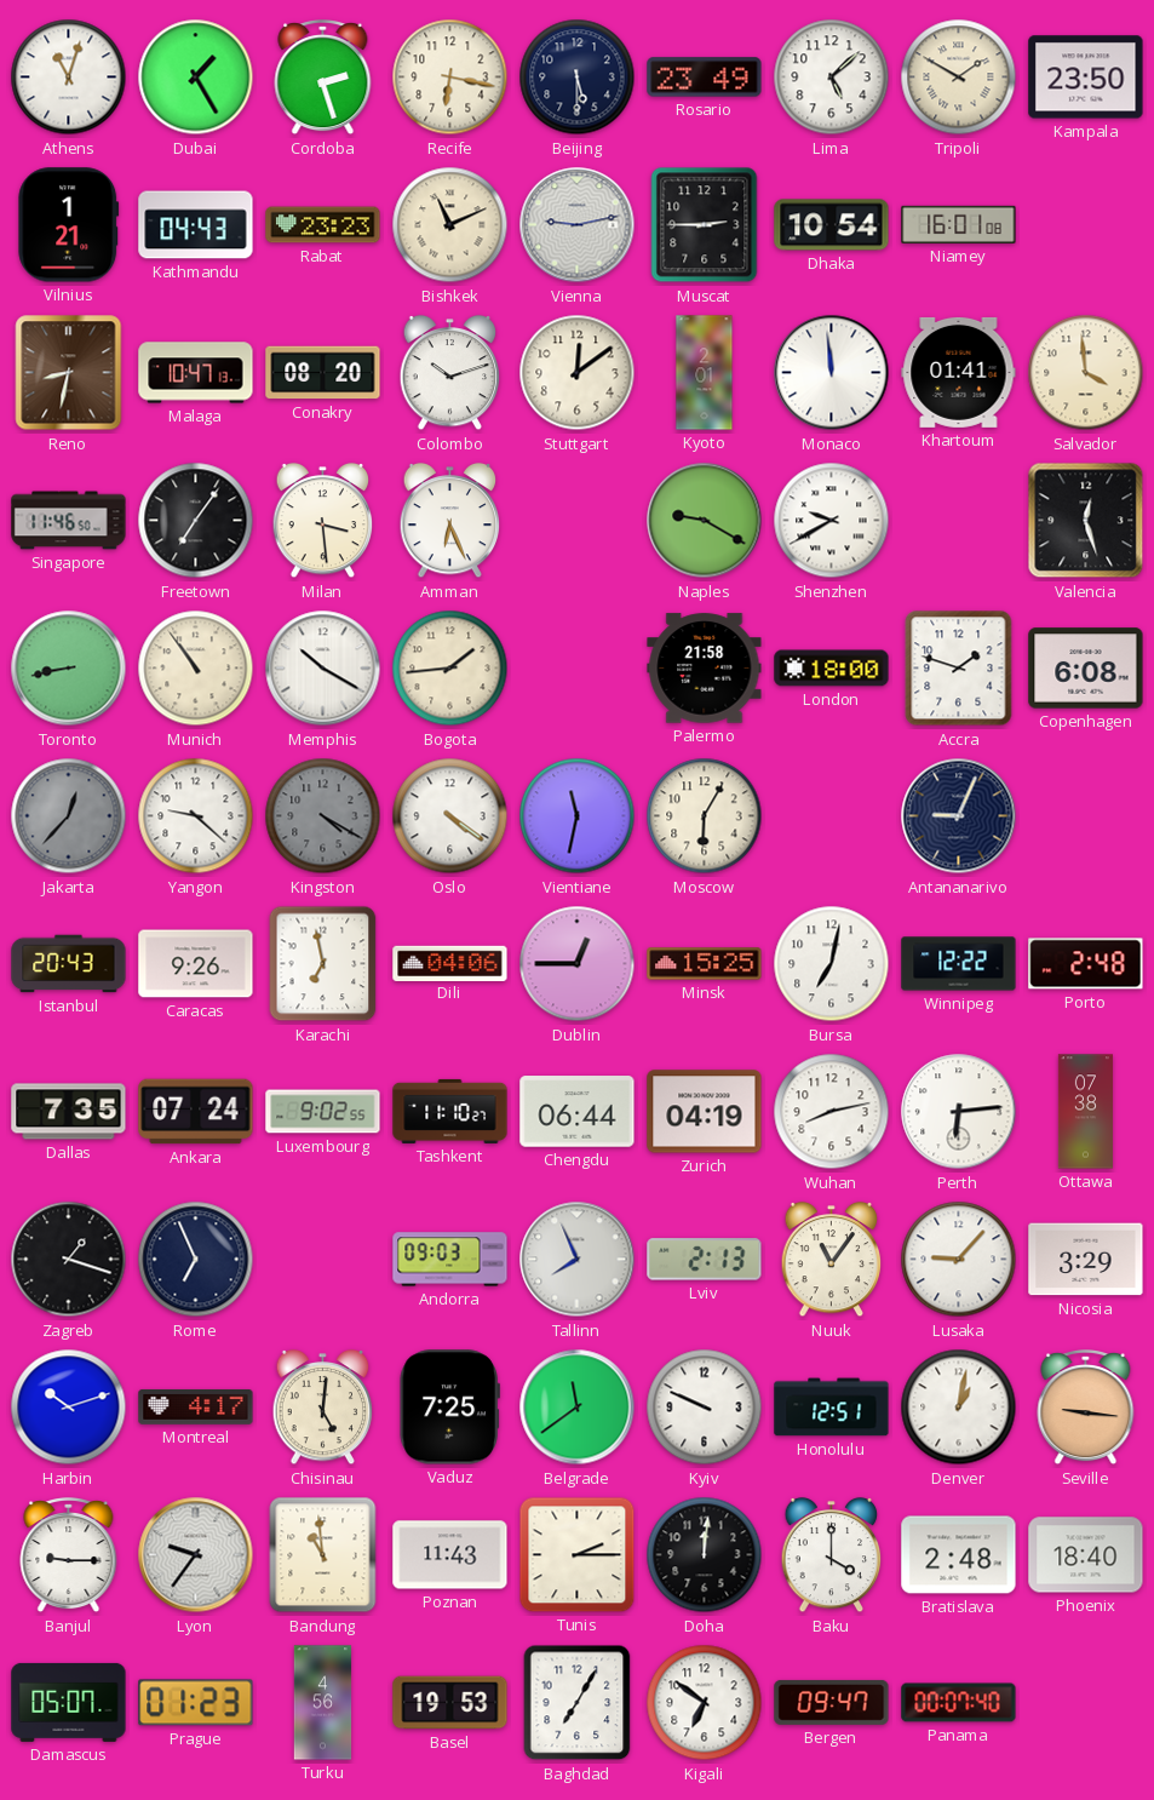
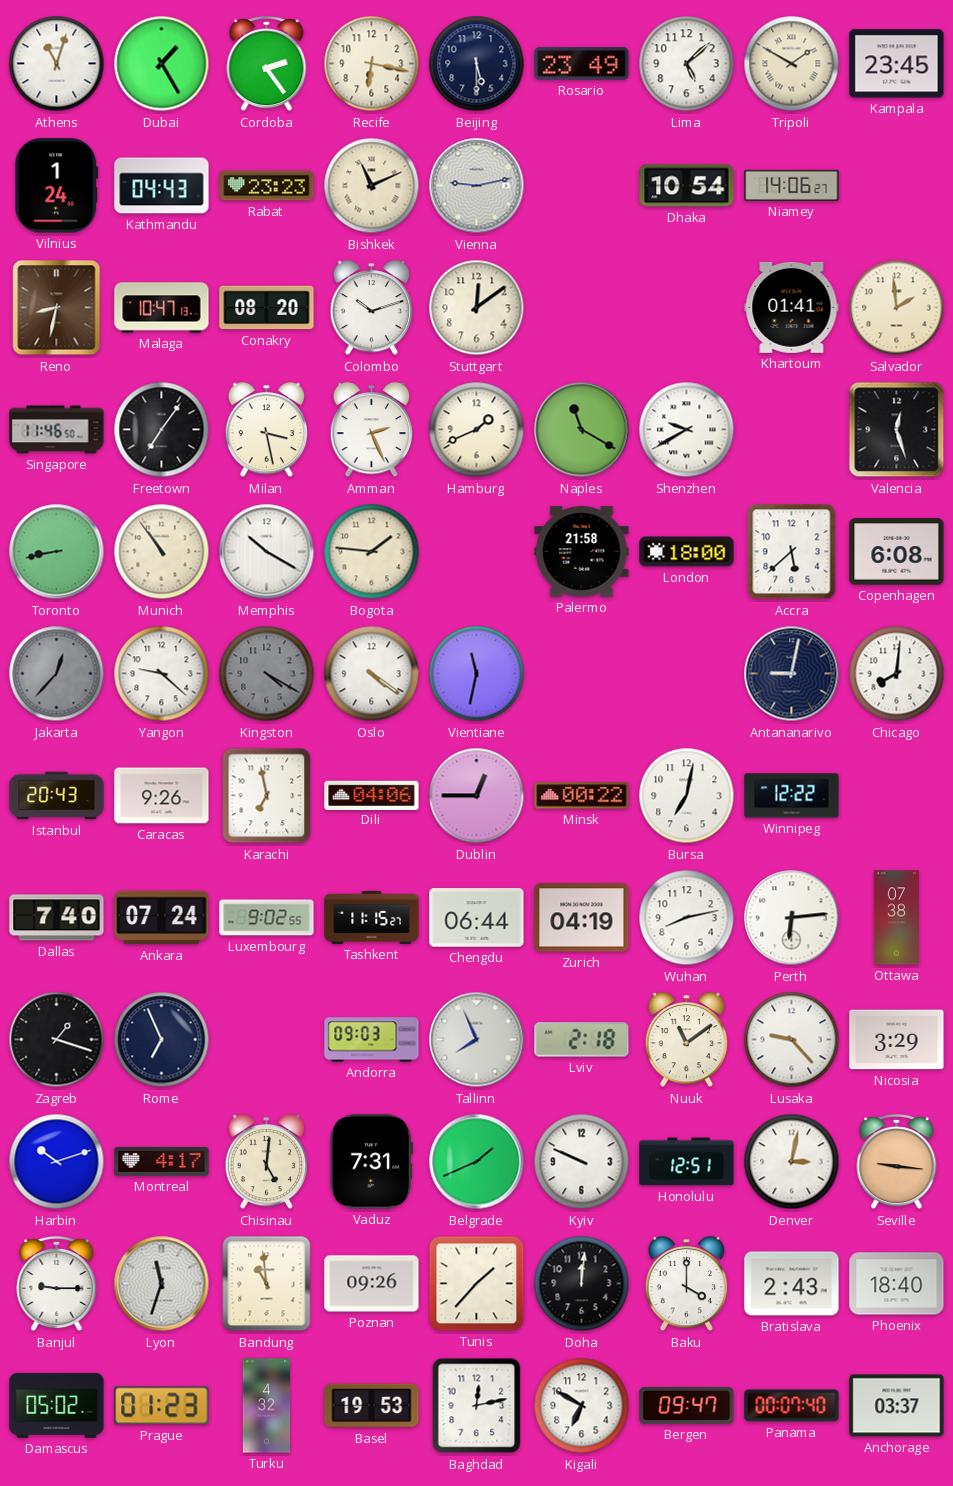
Cordoba: 2:27 -> 2:24
Kampala: 23:50 -> 23:45
Vilnius: 1:21 -> 1:24
Muscat: 2:45 -> none
Niamey: 16:01 -> 14:06
Kyoto: 2:01 -> none
Monaco: 11:59 -> none
Salvador: 3:59 -> 1:59
Milan: 3:29 -> 3:28
Amman: 6:26 -> 2:26
Hamburg: none -> 1:41
Naples: 9:20 -> 11:20
Bogota: 1:44 -> 1:46
Accra: 1:48 -> 5:38
Moscow: 6:05 -> none
Antananarivo: 9:04 -> 9:02
Chicago: none -> 8:01
Minsk: 15:25 -> 00:22
Porto: 2:48 -> none
Dallas: 7:35 -> 7:40
Tashkent: 11:10 -> 11:15
Lviv: 2:13 -> 2:18
Nuuk: 11:06 -> 11:09
Lusaka: 9:07 -> 9:23
Vaduz: 7:25 -> 7:31
Belgrade: 11:39 -> 1:41
Denver: 1:02 -> 3:02
Lyon: 9:36 -> 11:33
Poznan: 11:43 -> 09:26
Tunis: 2:15 -> 1:37
Bratislava: 2:48 -> 2:43
Damascus: 05:07 -> 05:02
Turku: 4:56 -> 4:32
Baghdad: 7:05 -> 12:13
Kigali: 6:51 -> 6:50
Anchorage: none -> 03:37
